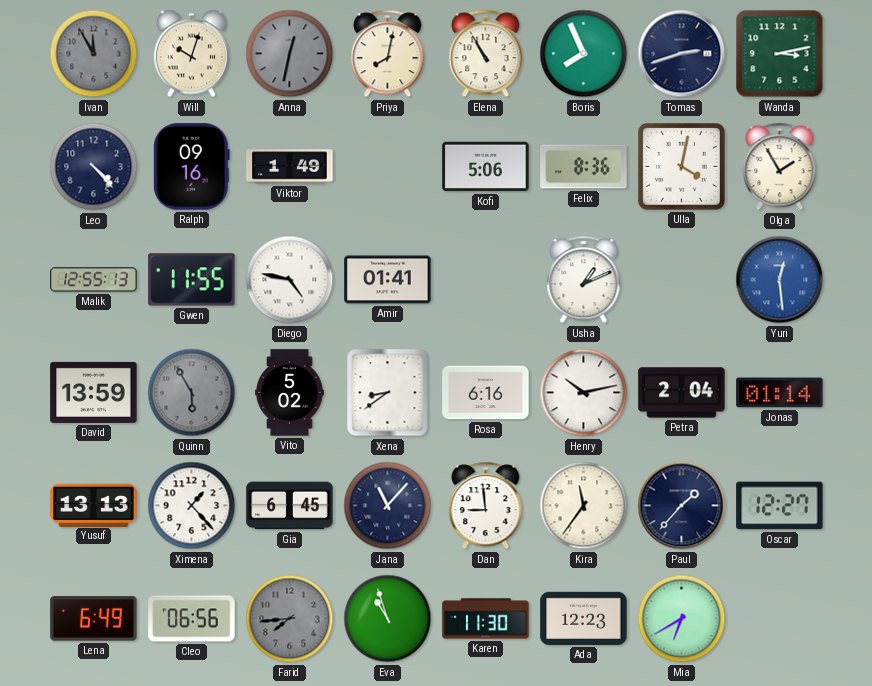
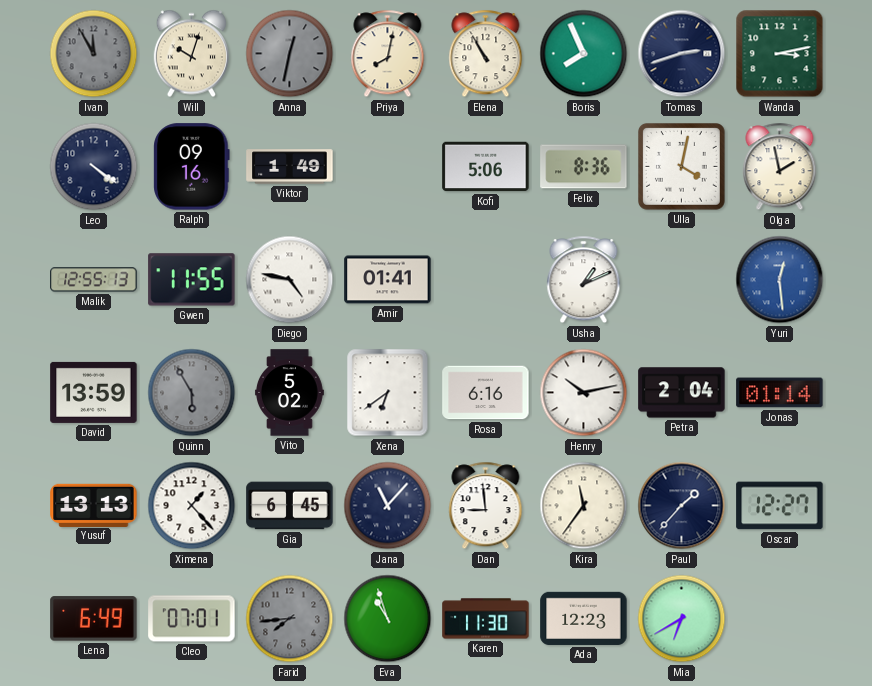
Leo: 4:23 -> 4:21
Olga: 1:55 -> 1:58
Xena: 8:39 -> 6:39
Cleo: 06:56 -> 07:01
